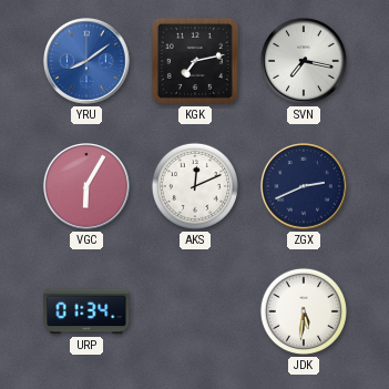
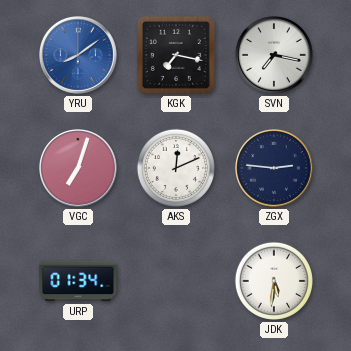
KGK: 7:13 -> 7:17
VGC: 6:05 -> 7:03
ZGX: 2:41 -> 2:46
